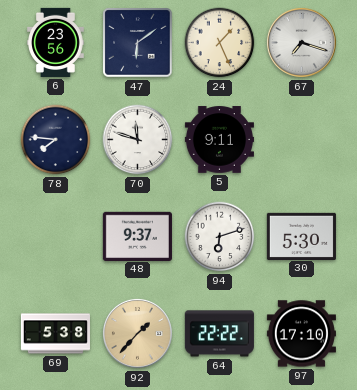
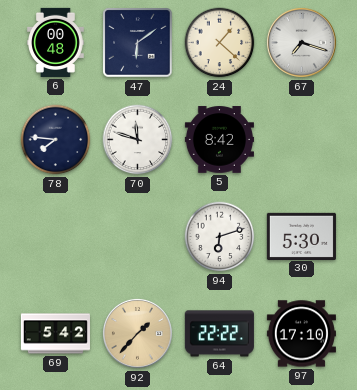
6: 23:56 -> 00:48
24: 1:26 -> 1:22
5: 9:11 -> 8:42
48: 9:37 -> none
69: 5:38 -> 5:42
